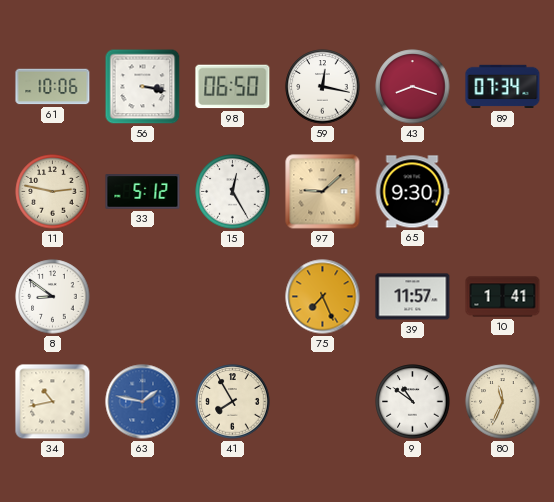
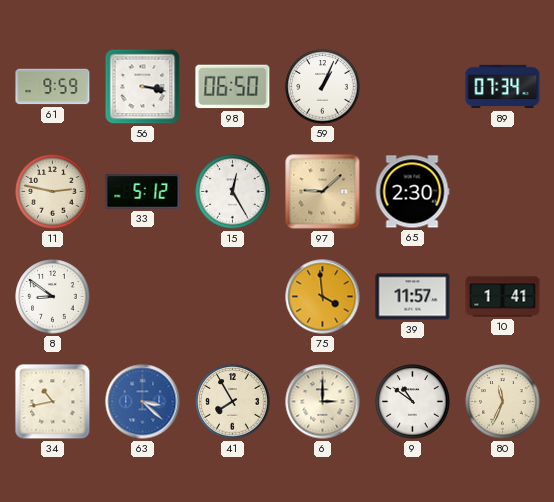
61: 10:06 -> 9:59
59: 12:17 -> 1:04
43: 8:18 -> none
65: 9:30 -> 2:30
75: 7:26 -> 3:59
63: 1:47 -> 3:22
6: none -> 3:00
